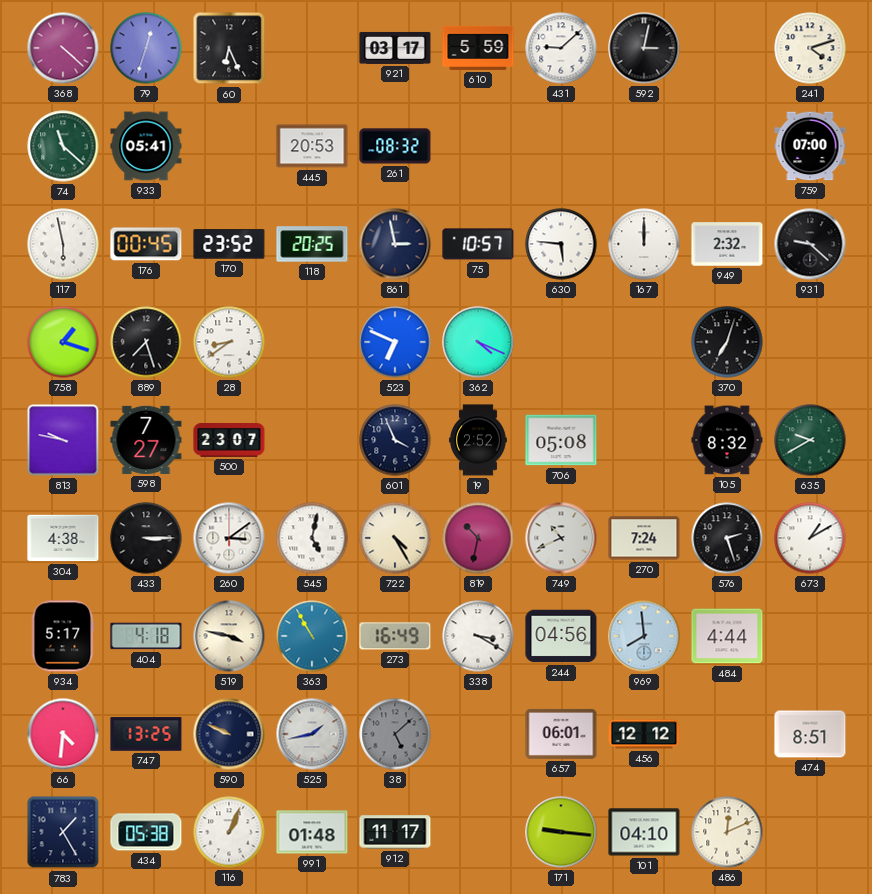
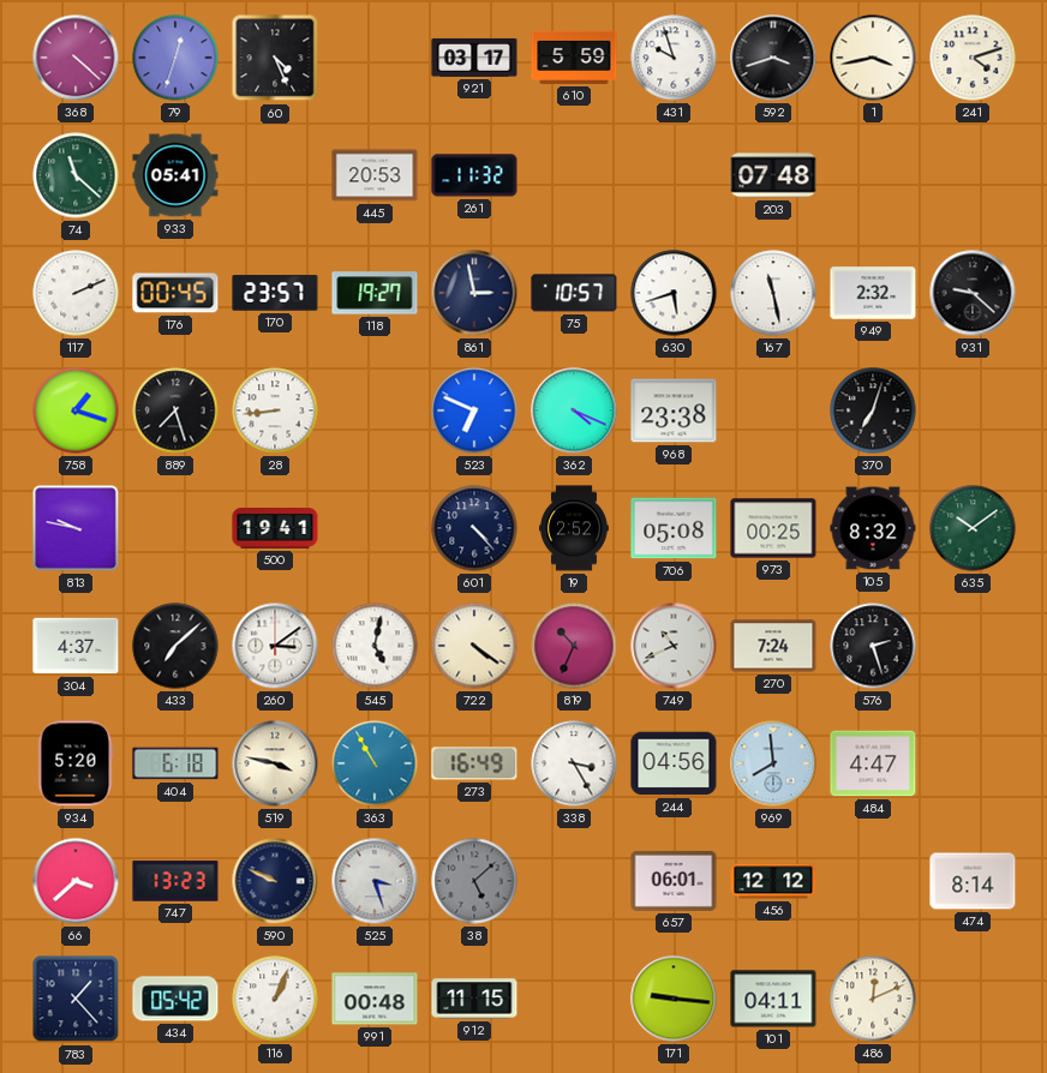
60: 6:26 -> 4:26
431: 9:08 -> 9:57
592: 3:02 -> 3:42
1: none -> 3:43
261: 08:32 -> 11:32
203: none -> 07:48
759: 07:00 -> none
117: 5:58 -> 2:11
170: 23:52 -> 23:57
118: 20:25 -> 19:27
630: 5:46 -> 5:42
167: 12:00 -> 11:28
28: 8:39 -> 8:44
968: none -> 23:38
598: 7:27 -> none
500: 23:07 -> 19:41
601: 3:56 -> 4:23
973: none -> 00:25
635: 9:40 -> 10:09
304: 4:38 -> 4:37
433: 3:15 -> 7:08
722: 4:25 -> 4:21
819: 10:32 -> 10:34
673: 1:10 -> none
934: 5:17 -> 5:20
404: 4:18 -> 6:18
338: 3:20 -> 3:25
484: 4:44 -> 4:47
66: 4:31 -> 3:38
747: 13:25 -> 13:23
525: 1:43 -> 3:27
474: 8:51 -> 8:14
783: 1:25 -> 1:23
434: 05:38 -> 05:42
991: 01:48 -> 00:48
912: 11:17 -> 11:15
101: 04:10 -> 04:11
